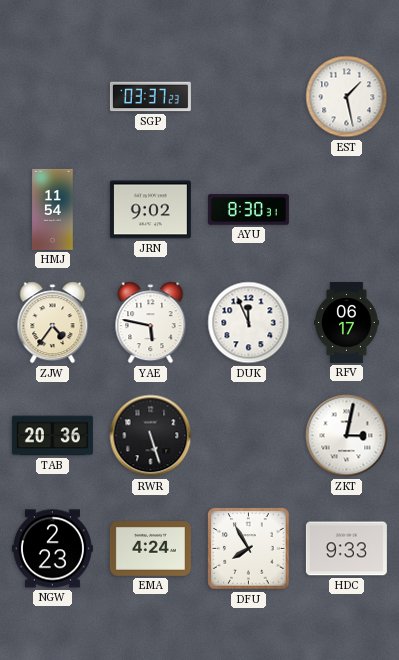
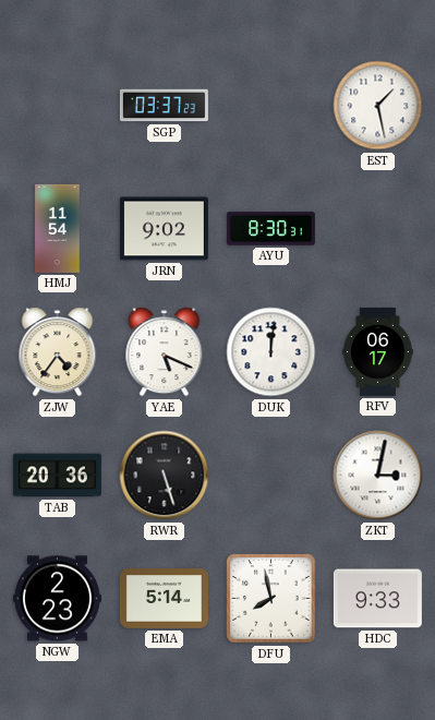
YAE: 5:47 -> 5:19
DUK: 11:56 -> 12:01
EMA: 4:24 -> 5:14
DFU: 7:55 -> 7:58
